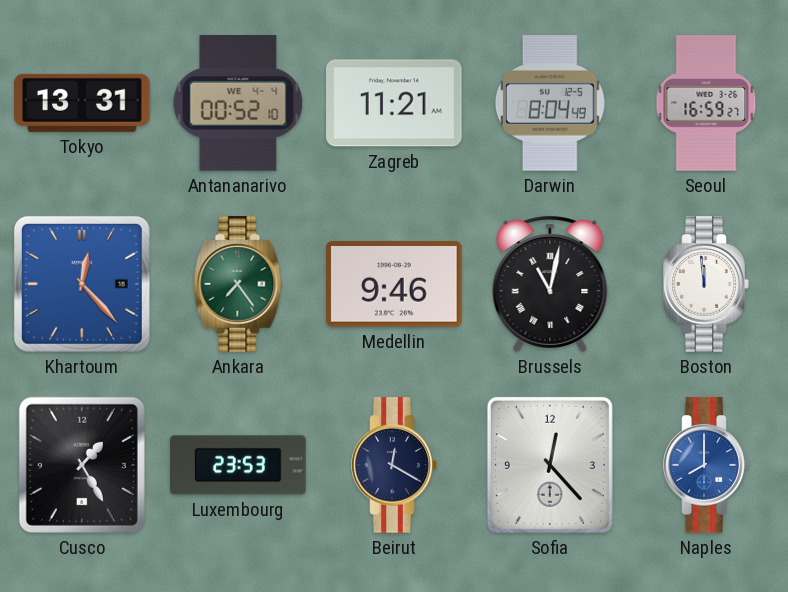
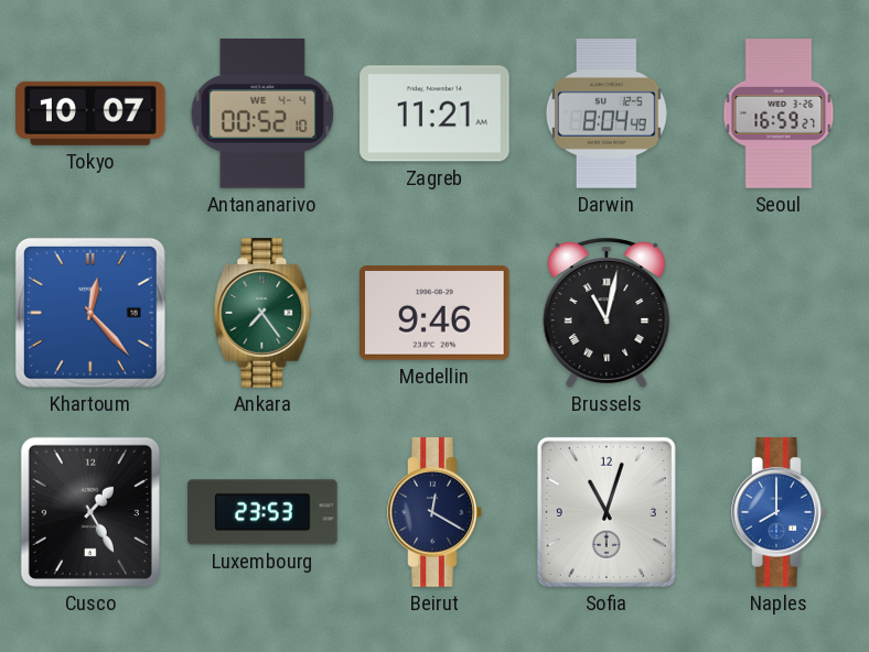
Tokyo: 13:31 -> 10:07
Boston: 11:59 -> none
Sofia: 12:23 -> 11:03
